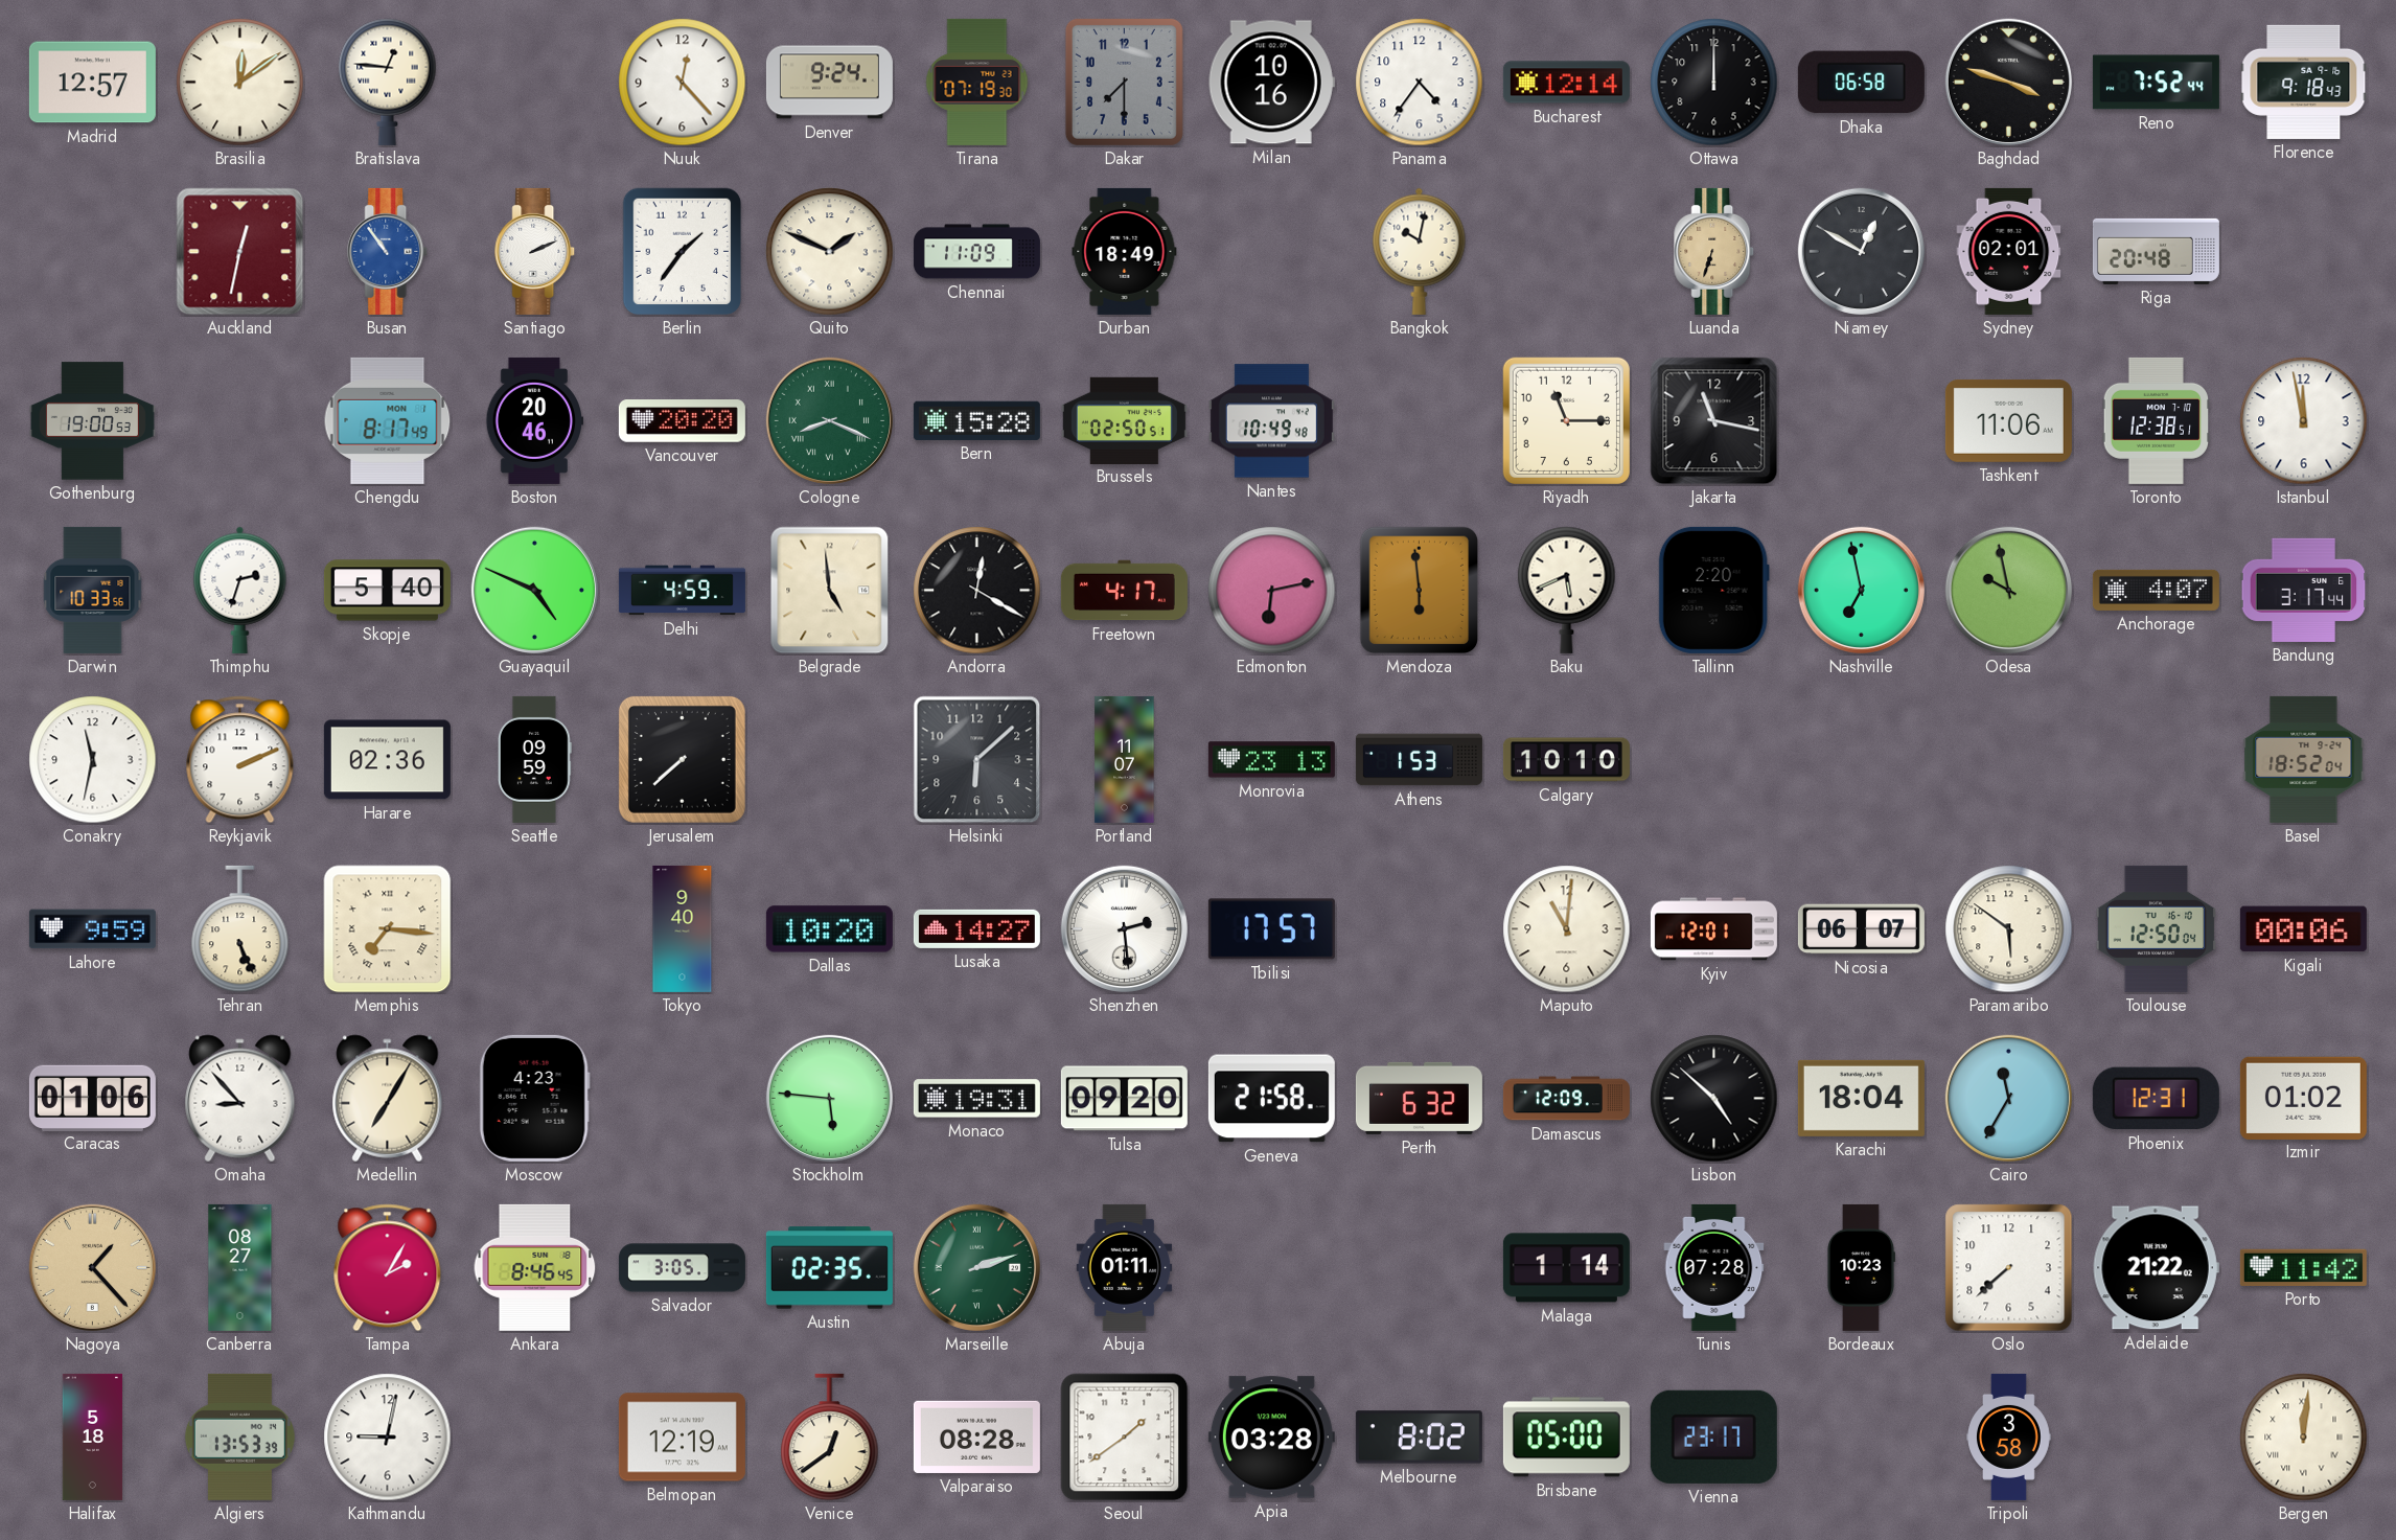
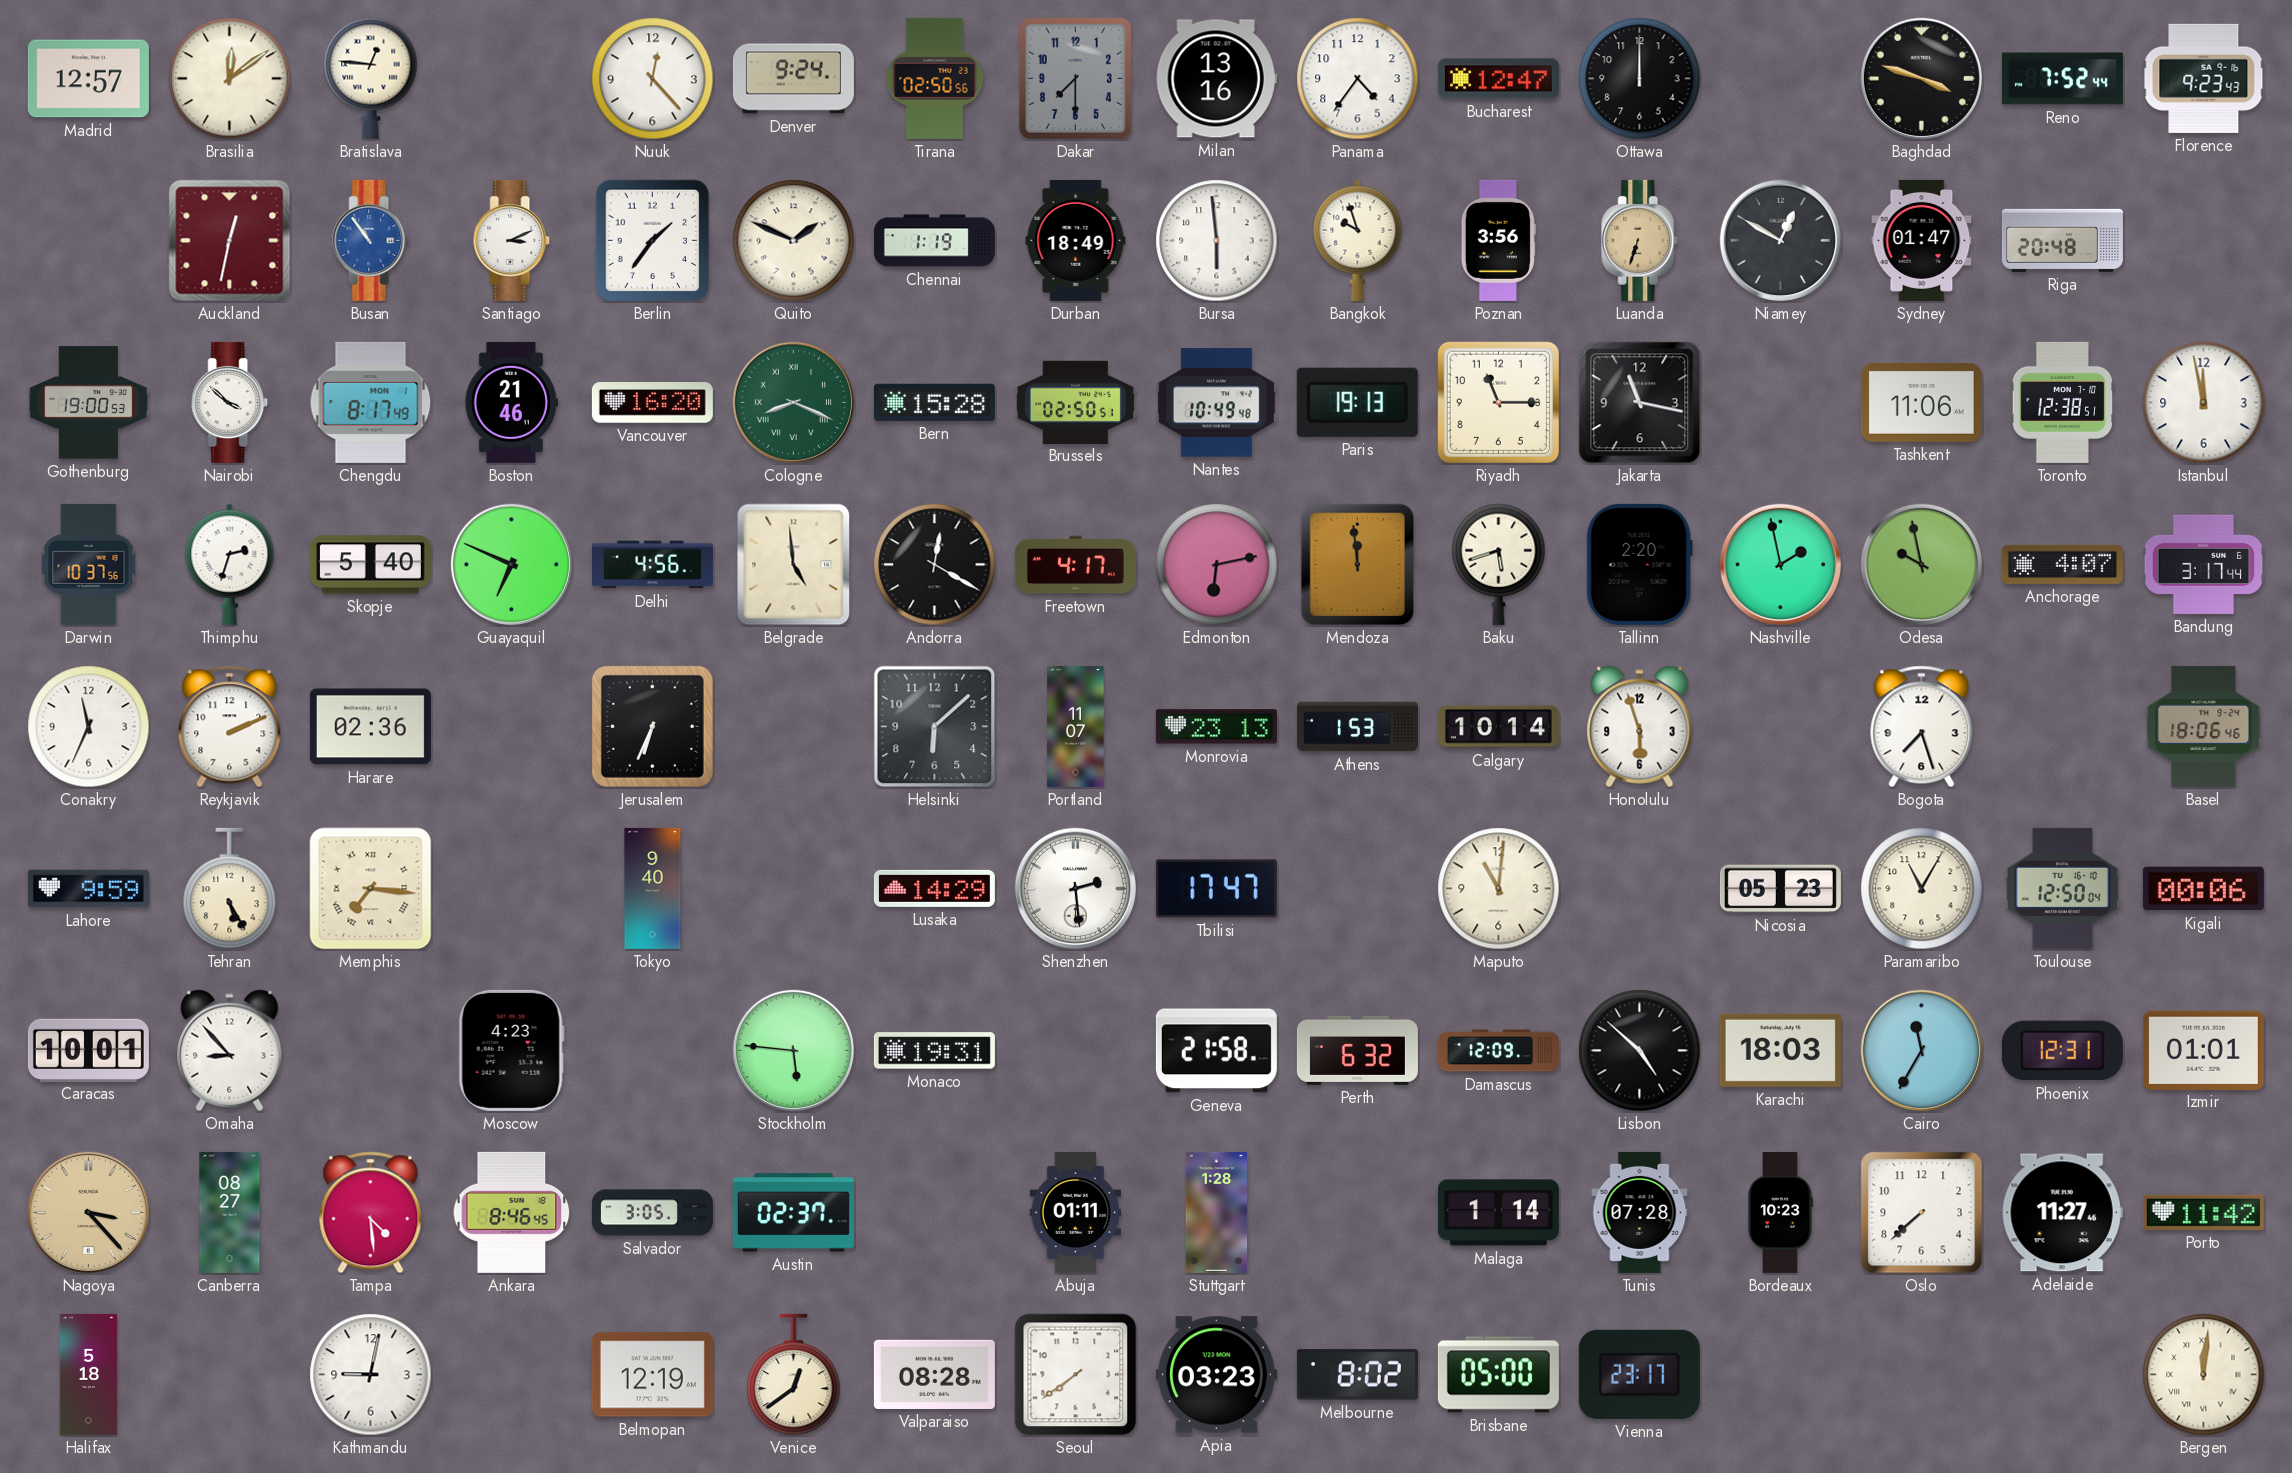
Tirana: 07:19 -> 02:50
Milan: 10:16 -> 13:16
Bucharest: 12:14 -> 12:47
Dhaka: 06:58 -> none
Florence: 9:18 -> 9:23
Santiago: 2:11 -> 3:11
Chennai: 11:09 -> 1:19
Bursa: none -> 5:59
Bangkok: 10:02 -> 9:57
Poznan: none -> 3:56
Sydney: 02:01 -> 01:47
Nairobi: none -> 3:52
Boston: 20:46 -> 21:46
Vancouver: 20:20 -> 16:20
Paris: none -> 19:13
Darwin: 10:33 -> 10:37
Guayaquil: 4:49 -> 6:49
Delhi: 4:59 -> 4:56
Mendoza: 5:59 -> 11:59
Baku: 5:41 -> 5:42
Nashville: 6:58 -> 1:58
Conakry: 11:32 -> 11:34
Seattle: 09:59 -> none
Jerusalem: 7:38 -> 6:34
Calgary: 10:10 -> 10:14
Honolulu: none -> 5:57
Bogota: none -> 7:27
Basel: 18:52 -> 18:06
Tehran: 5:26 -> 5:25
Dallas: 10:20 -> none
Lusaka: 14:27 -> 14:29
Tbilisi: 17:57 -> 17:47
Kyiv: 12:01 -> none
Nicosia: 06:07 -> 05:23
Paramaribo: 5:51 -> 11:05
Caracas: 01:06 -> 10:01
Medellin: 7:05 -> none
Tulsa: 09:20 -> none
Karachi: 18:04 -> 18:03
Izmir: 01:02 -> 01:01
Nagoya: 1:23 -> 3:23
Tampa: 2:05 -> 4:29
Austin: 02:35 -> 02:37
Marseille: 2:12 -> none
Stuttgart: none -> 1:28
Adelaide: 21:22 -> 11:27
Algiers: 13:53 -> none
Seoul: 1:39 -> 7:39
Apia: 03:28 -> 03:23
Tripoli: 3:58 -> none
